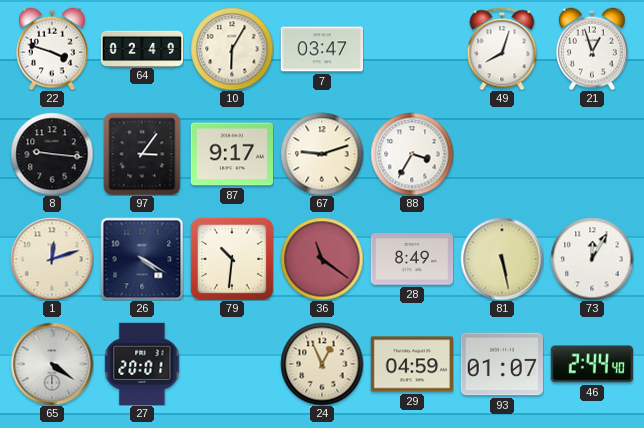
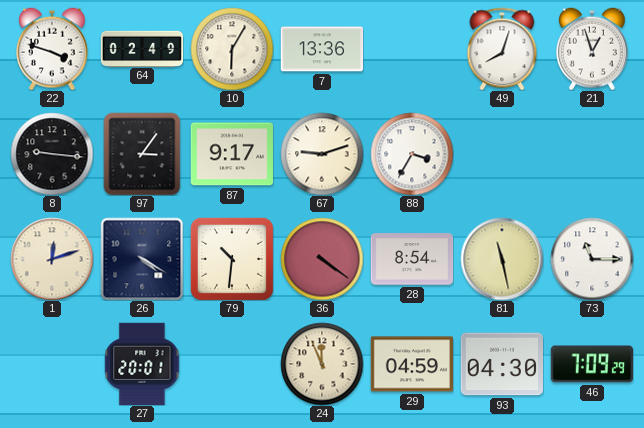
7: 03:47 -> 13:36
36: 11:21 -> 4:21
28: 8:49 -> 8:54
81: 5:28 -> 11:28
73: 12:05 -> 11:15
65: 4:21 -> none
24: 12:56 -> 11:56
93: 01:07 -> 04:30
46: 2:44 -> 7:09
